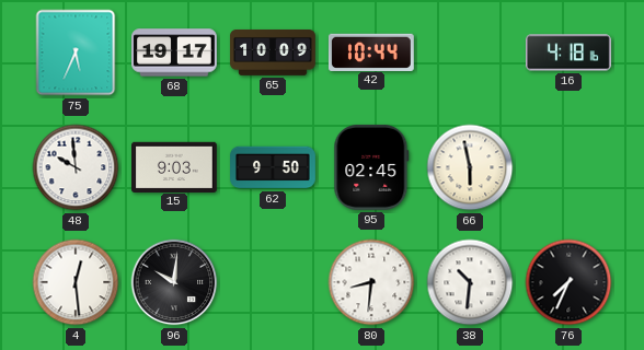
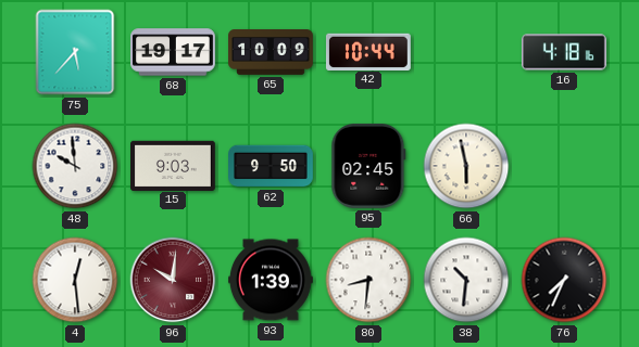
75: 5:34 -> 5:37
96 dial: black -> burgundy
93: none -> 1:39
